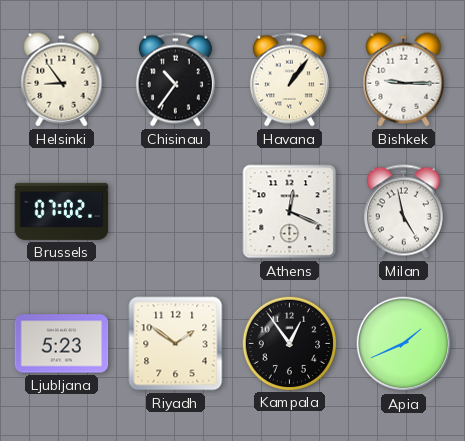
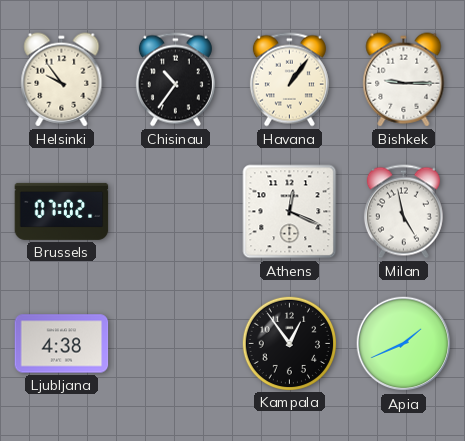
Helsinki: 8:54 -> 9:54
Ljubljana: 5:23 -> 4:38
Riyadh: 1:51 -> none
